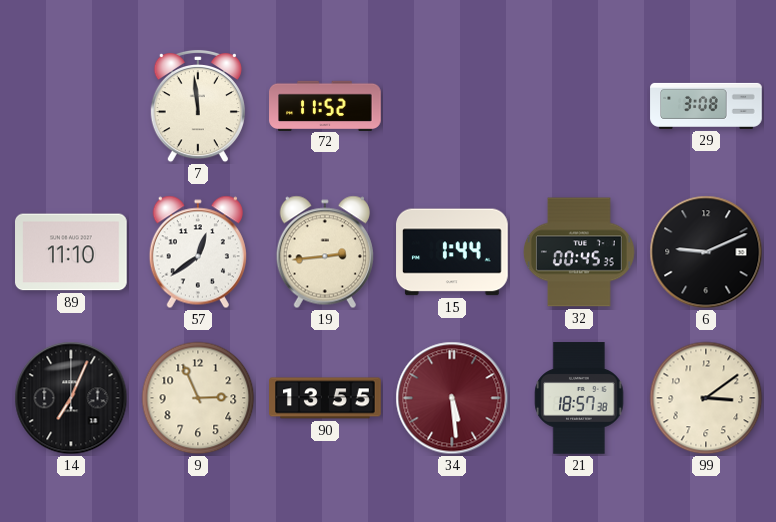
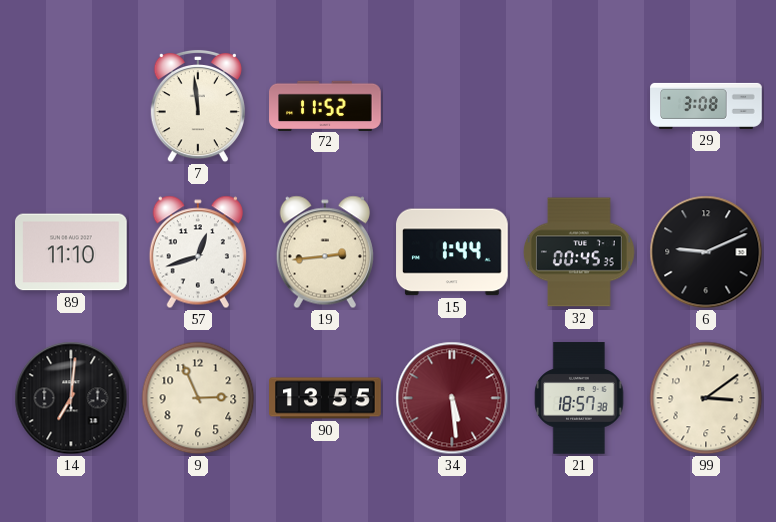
57: 12:39 -> 12:42
14: 7:04 -> 7:01
